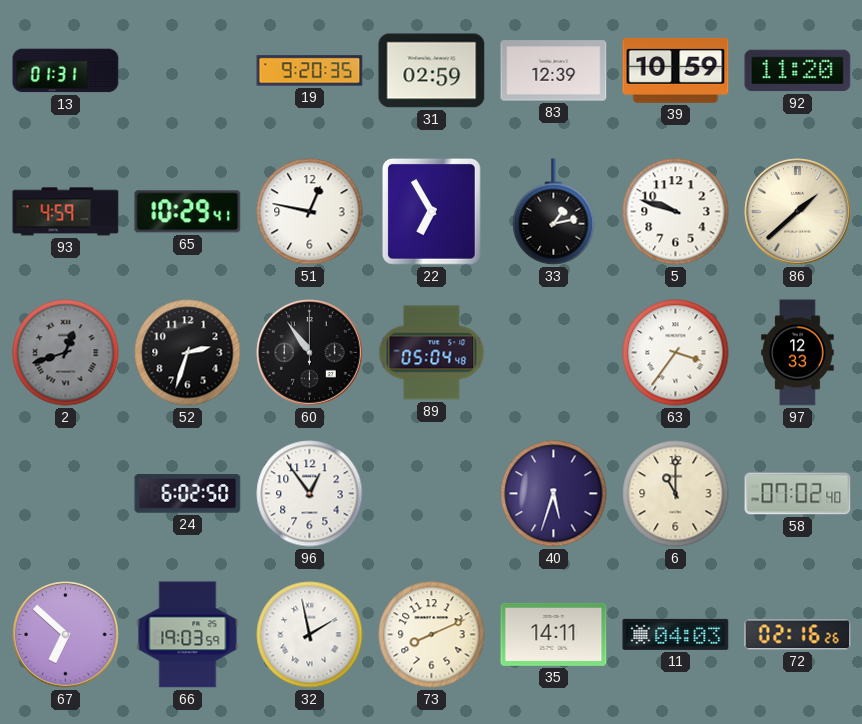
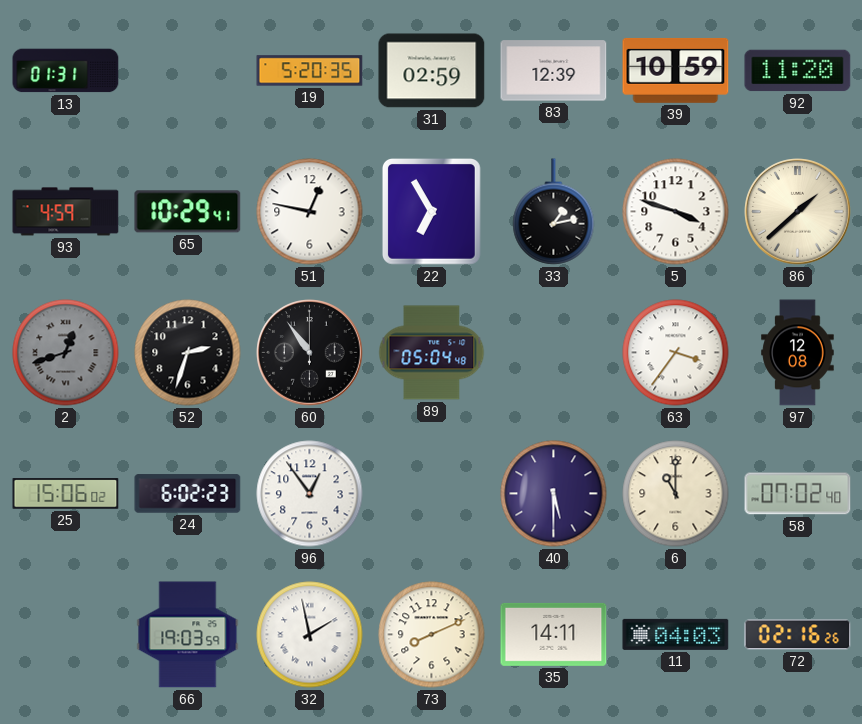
19: 9:20 -> 5:20
5: 9:48 -> 3:48
97: 12:33 -> 12:08
25: none -> 15:06
24: 6:02:50 -> 6:02:23
40: 5:33 -> 5:30
67: 6:52 -> none
